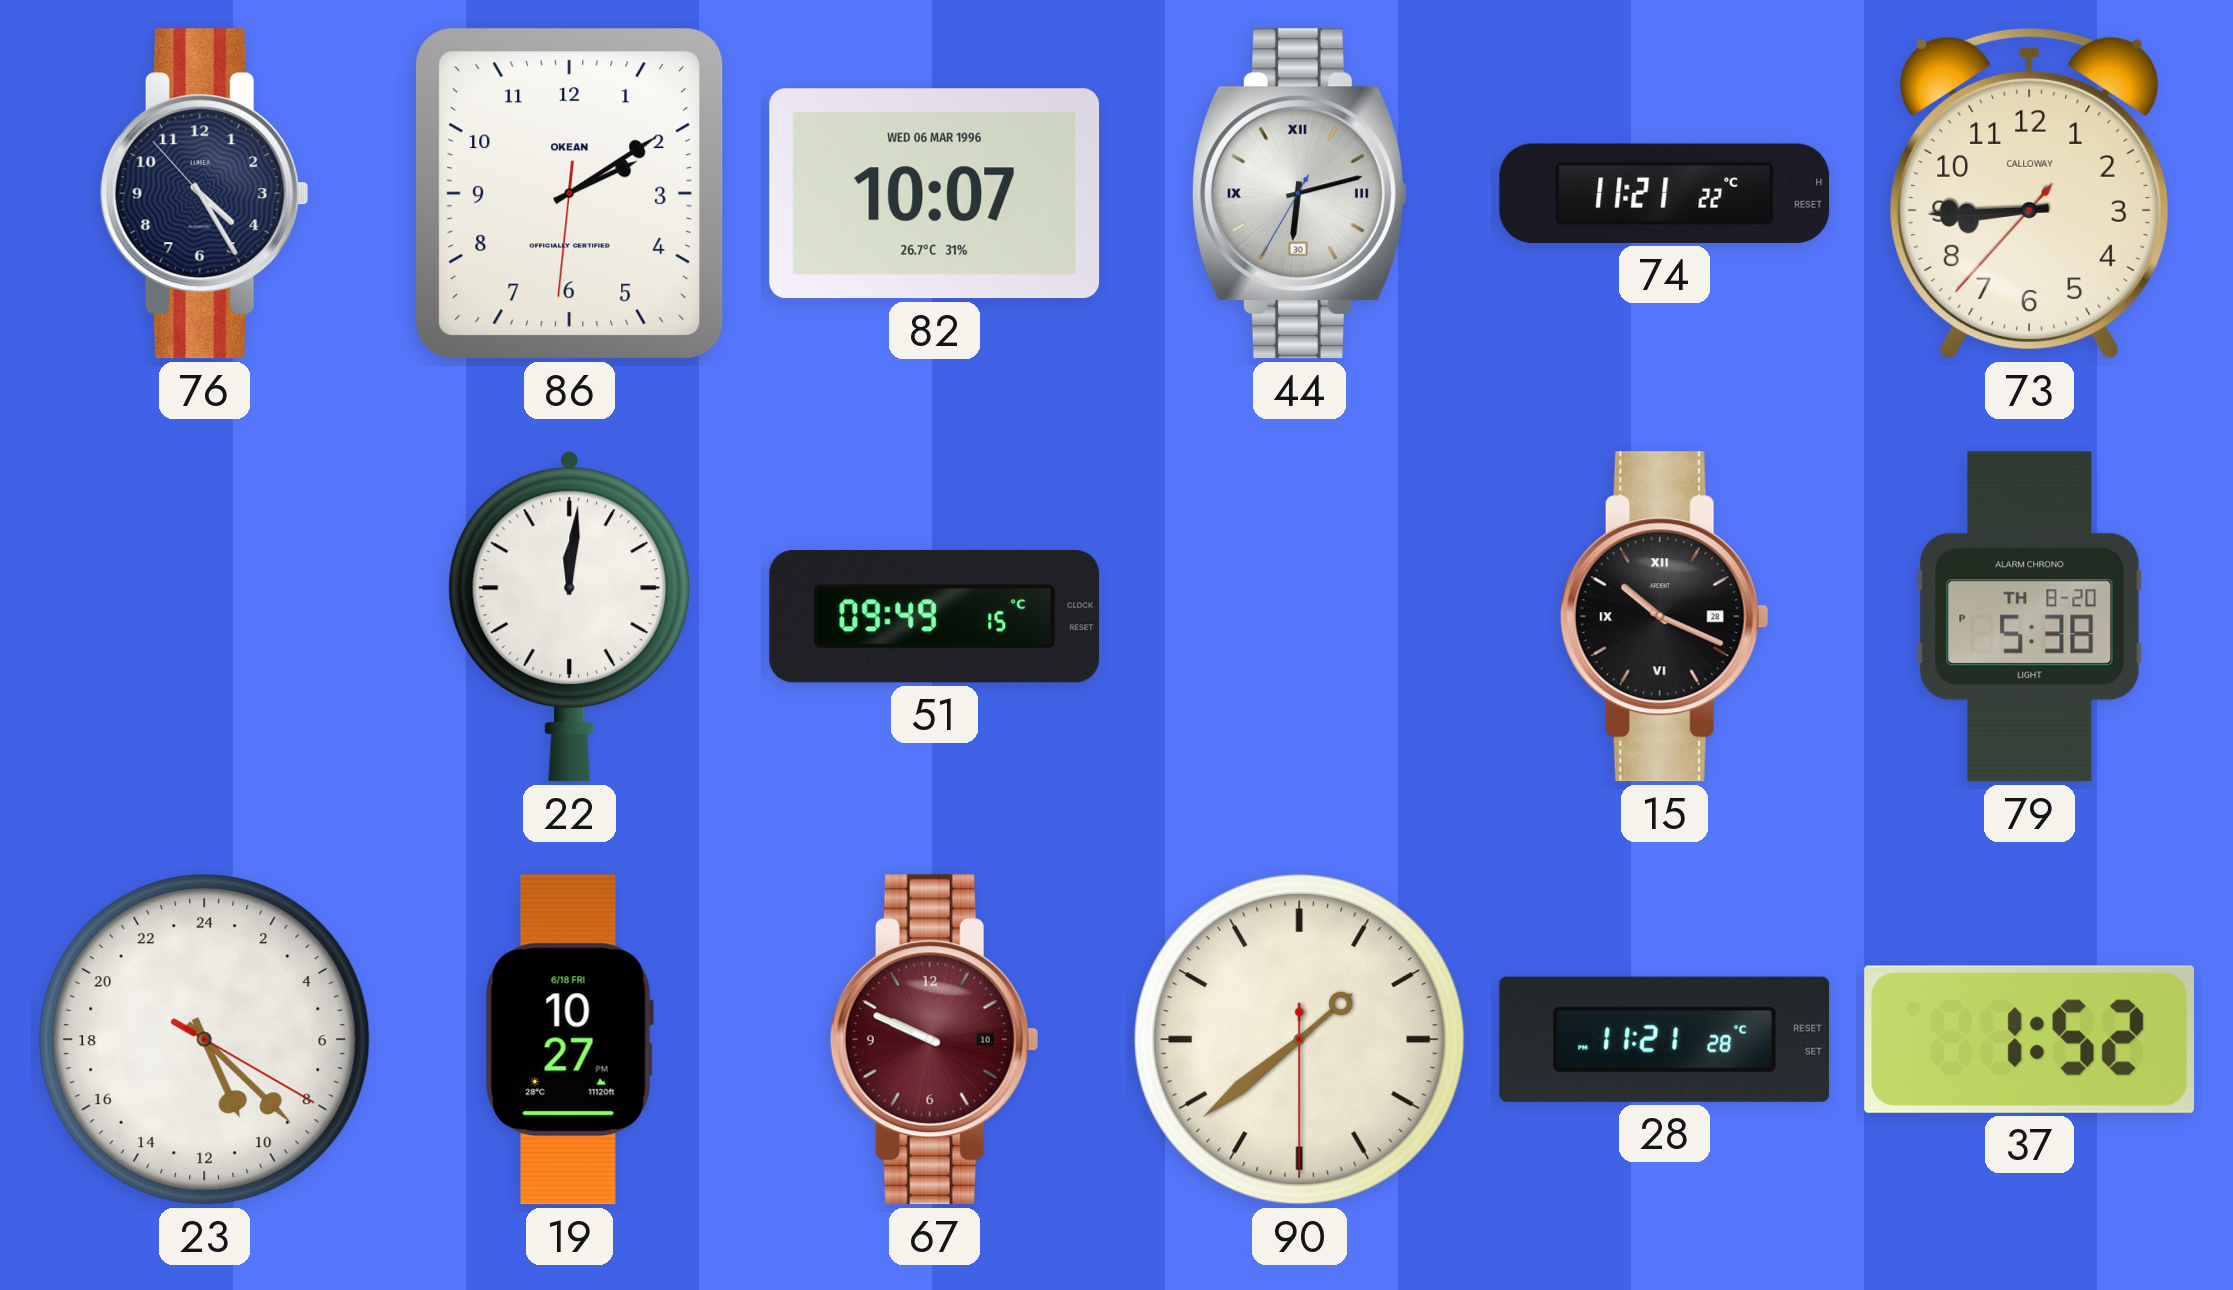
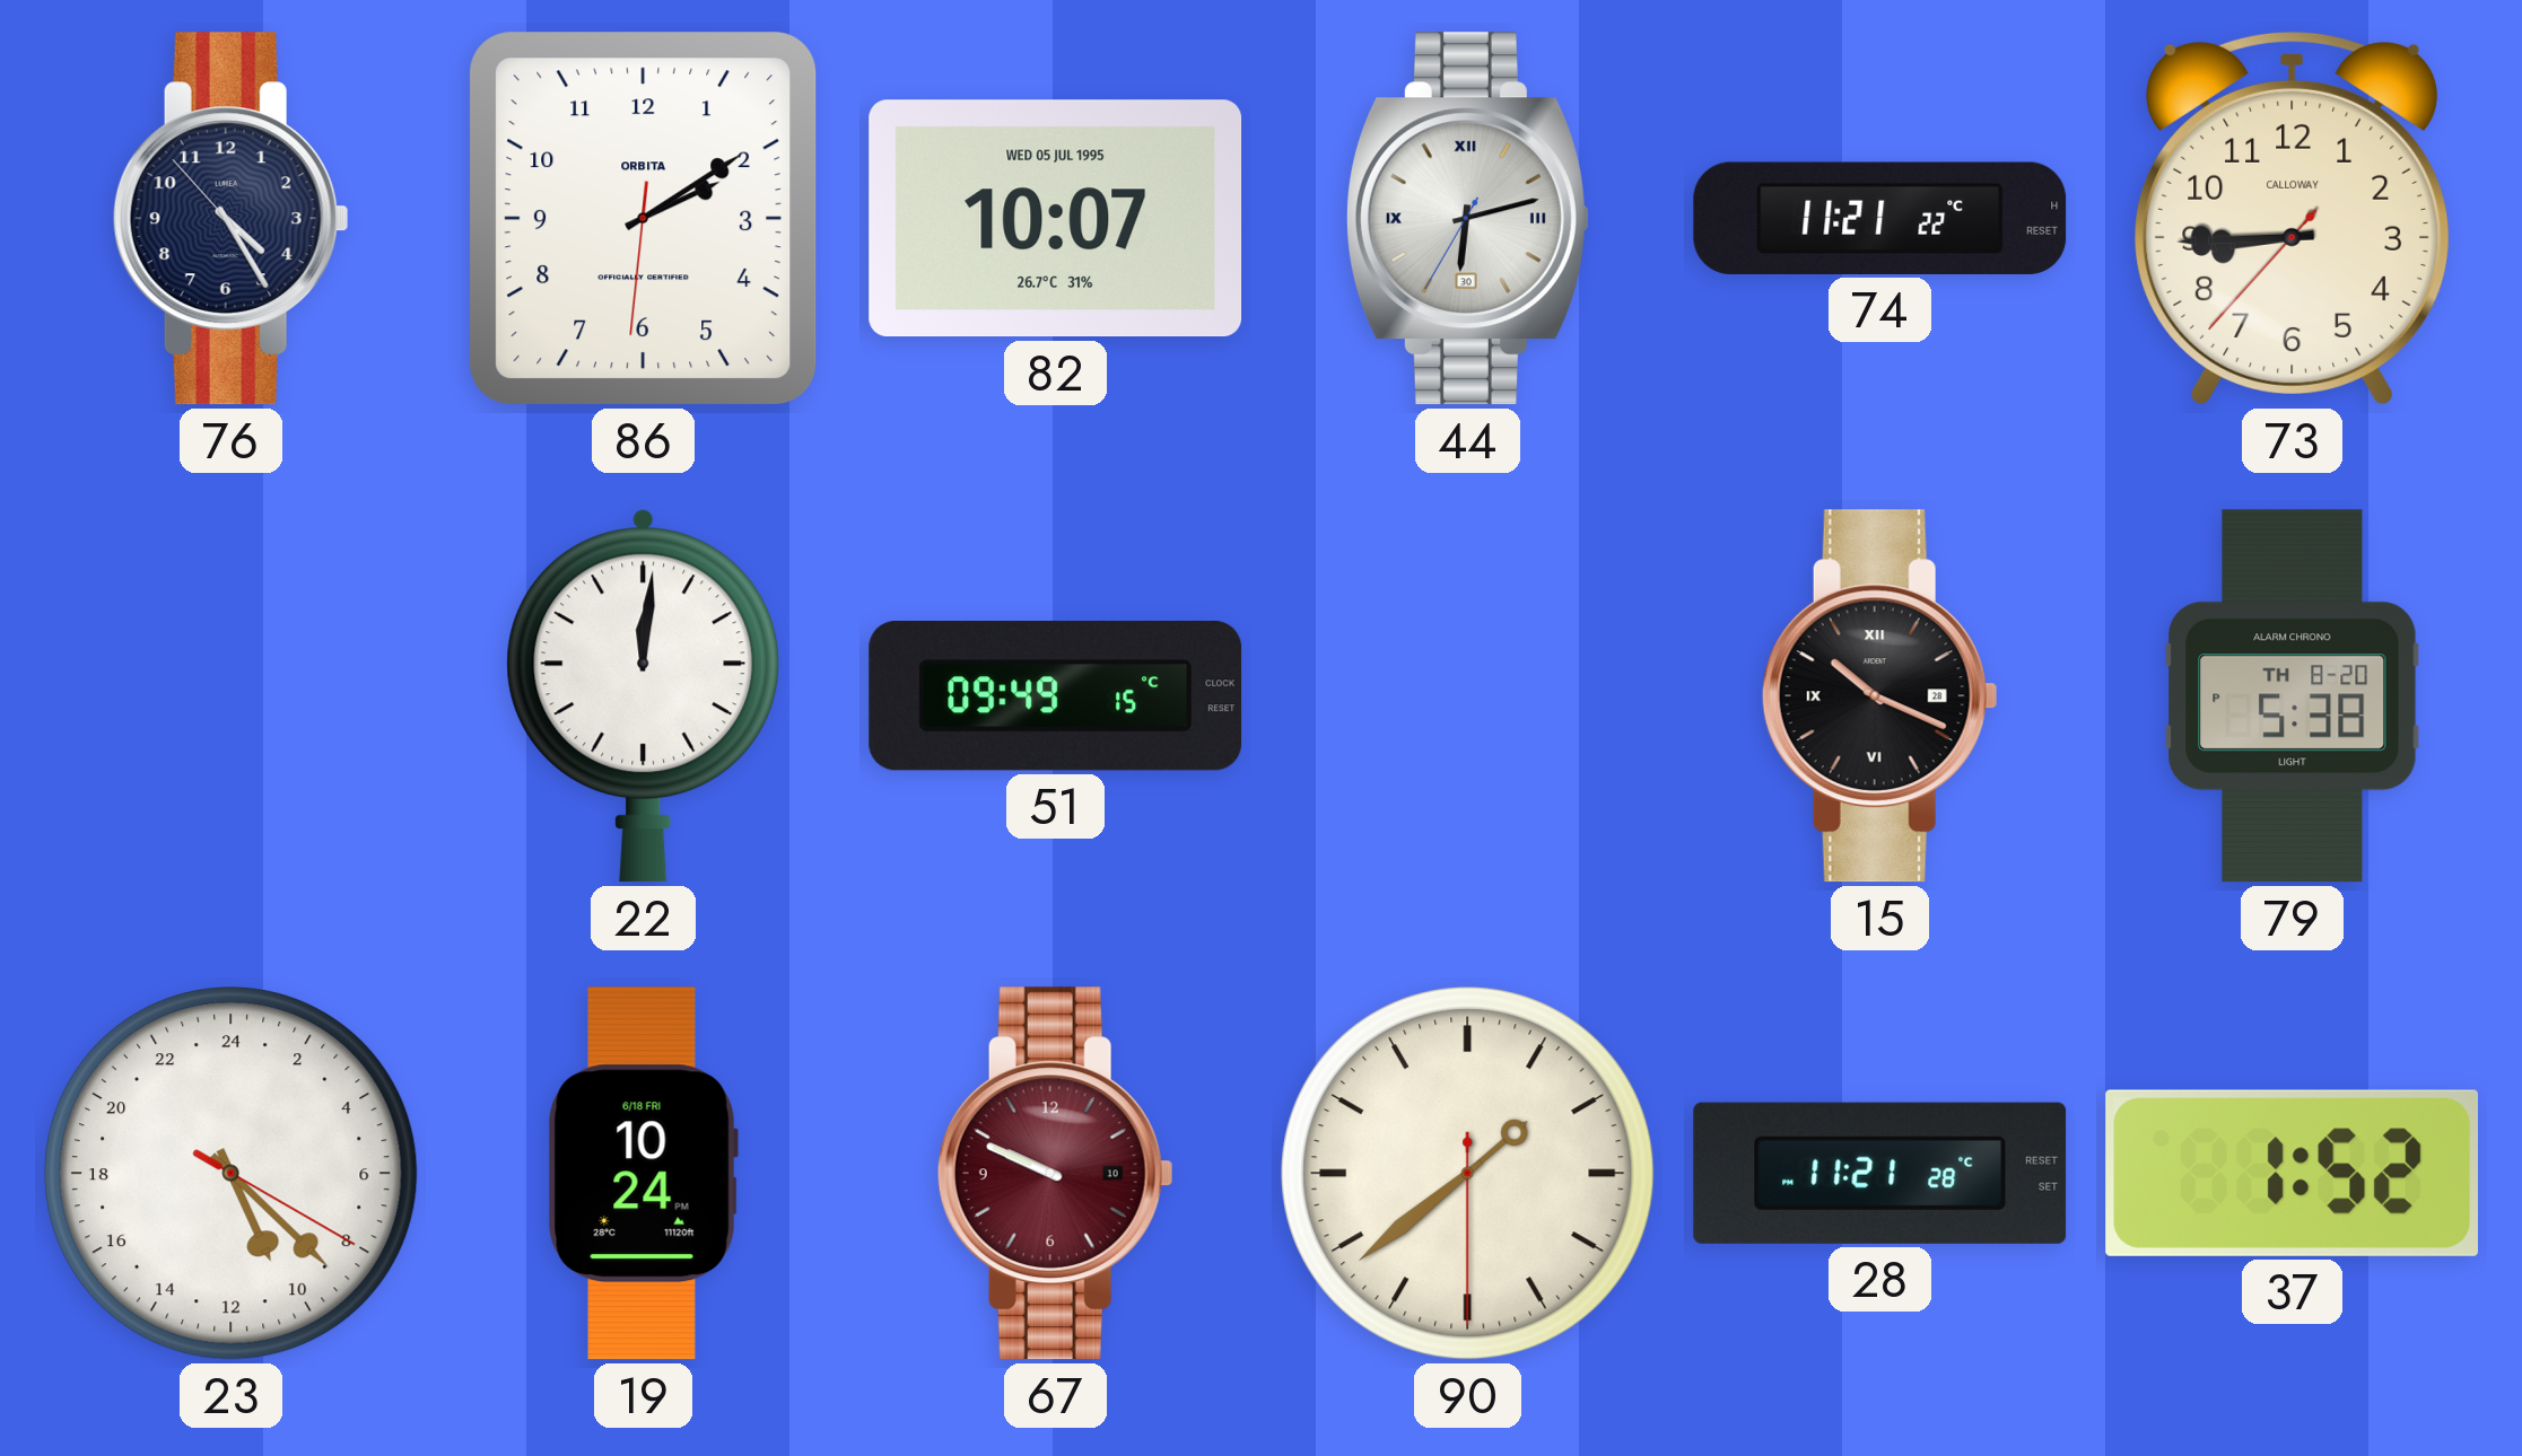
86 brand: OKEAN -> ORBITA
82 date: WED 06 MAR 1996 -> WED 05 JUL 1995
19: 10:27 -> 10:24
